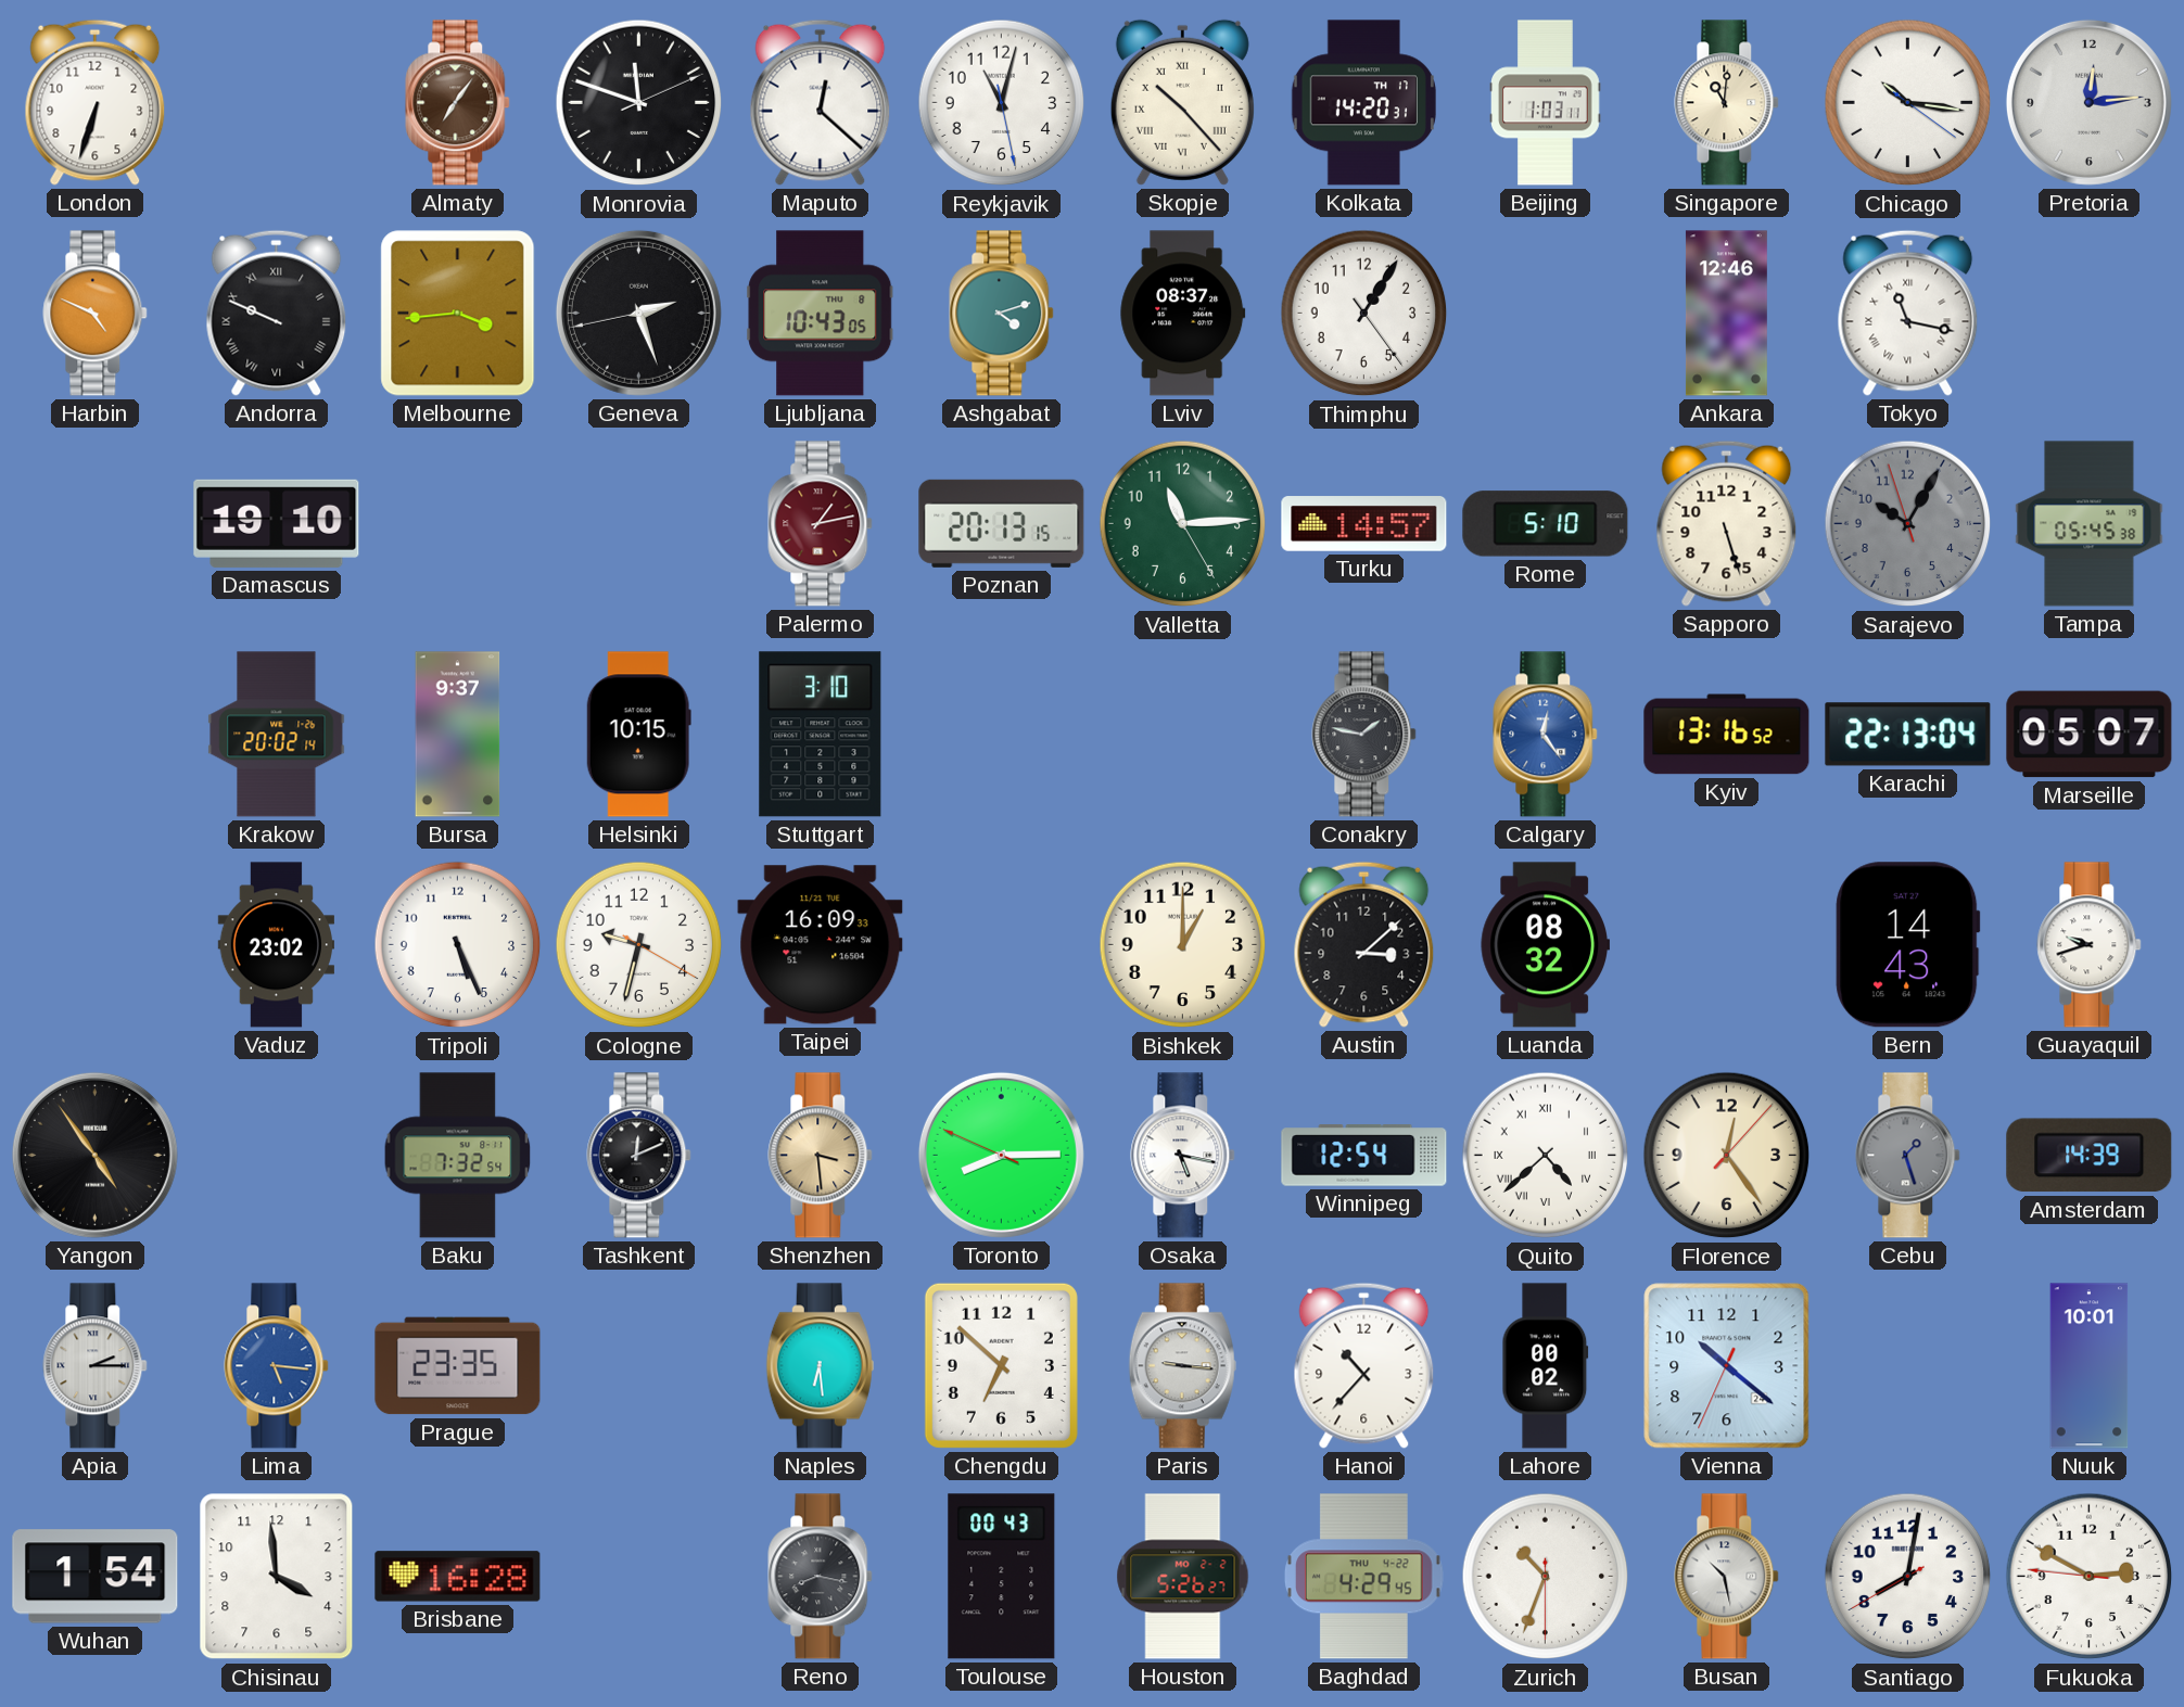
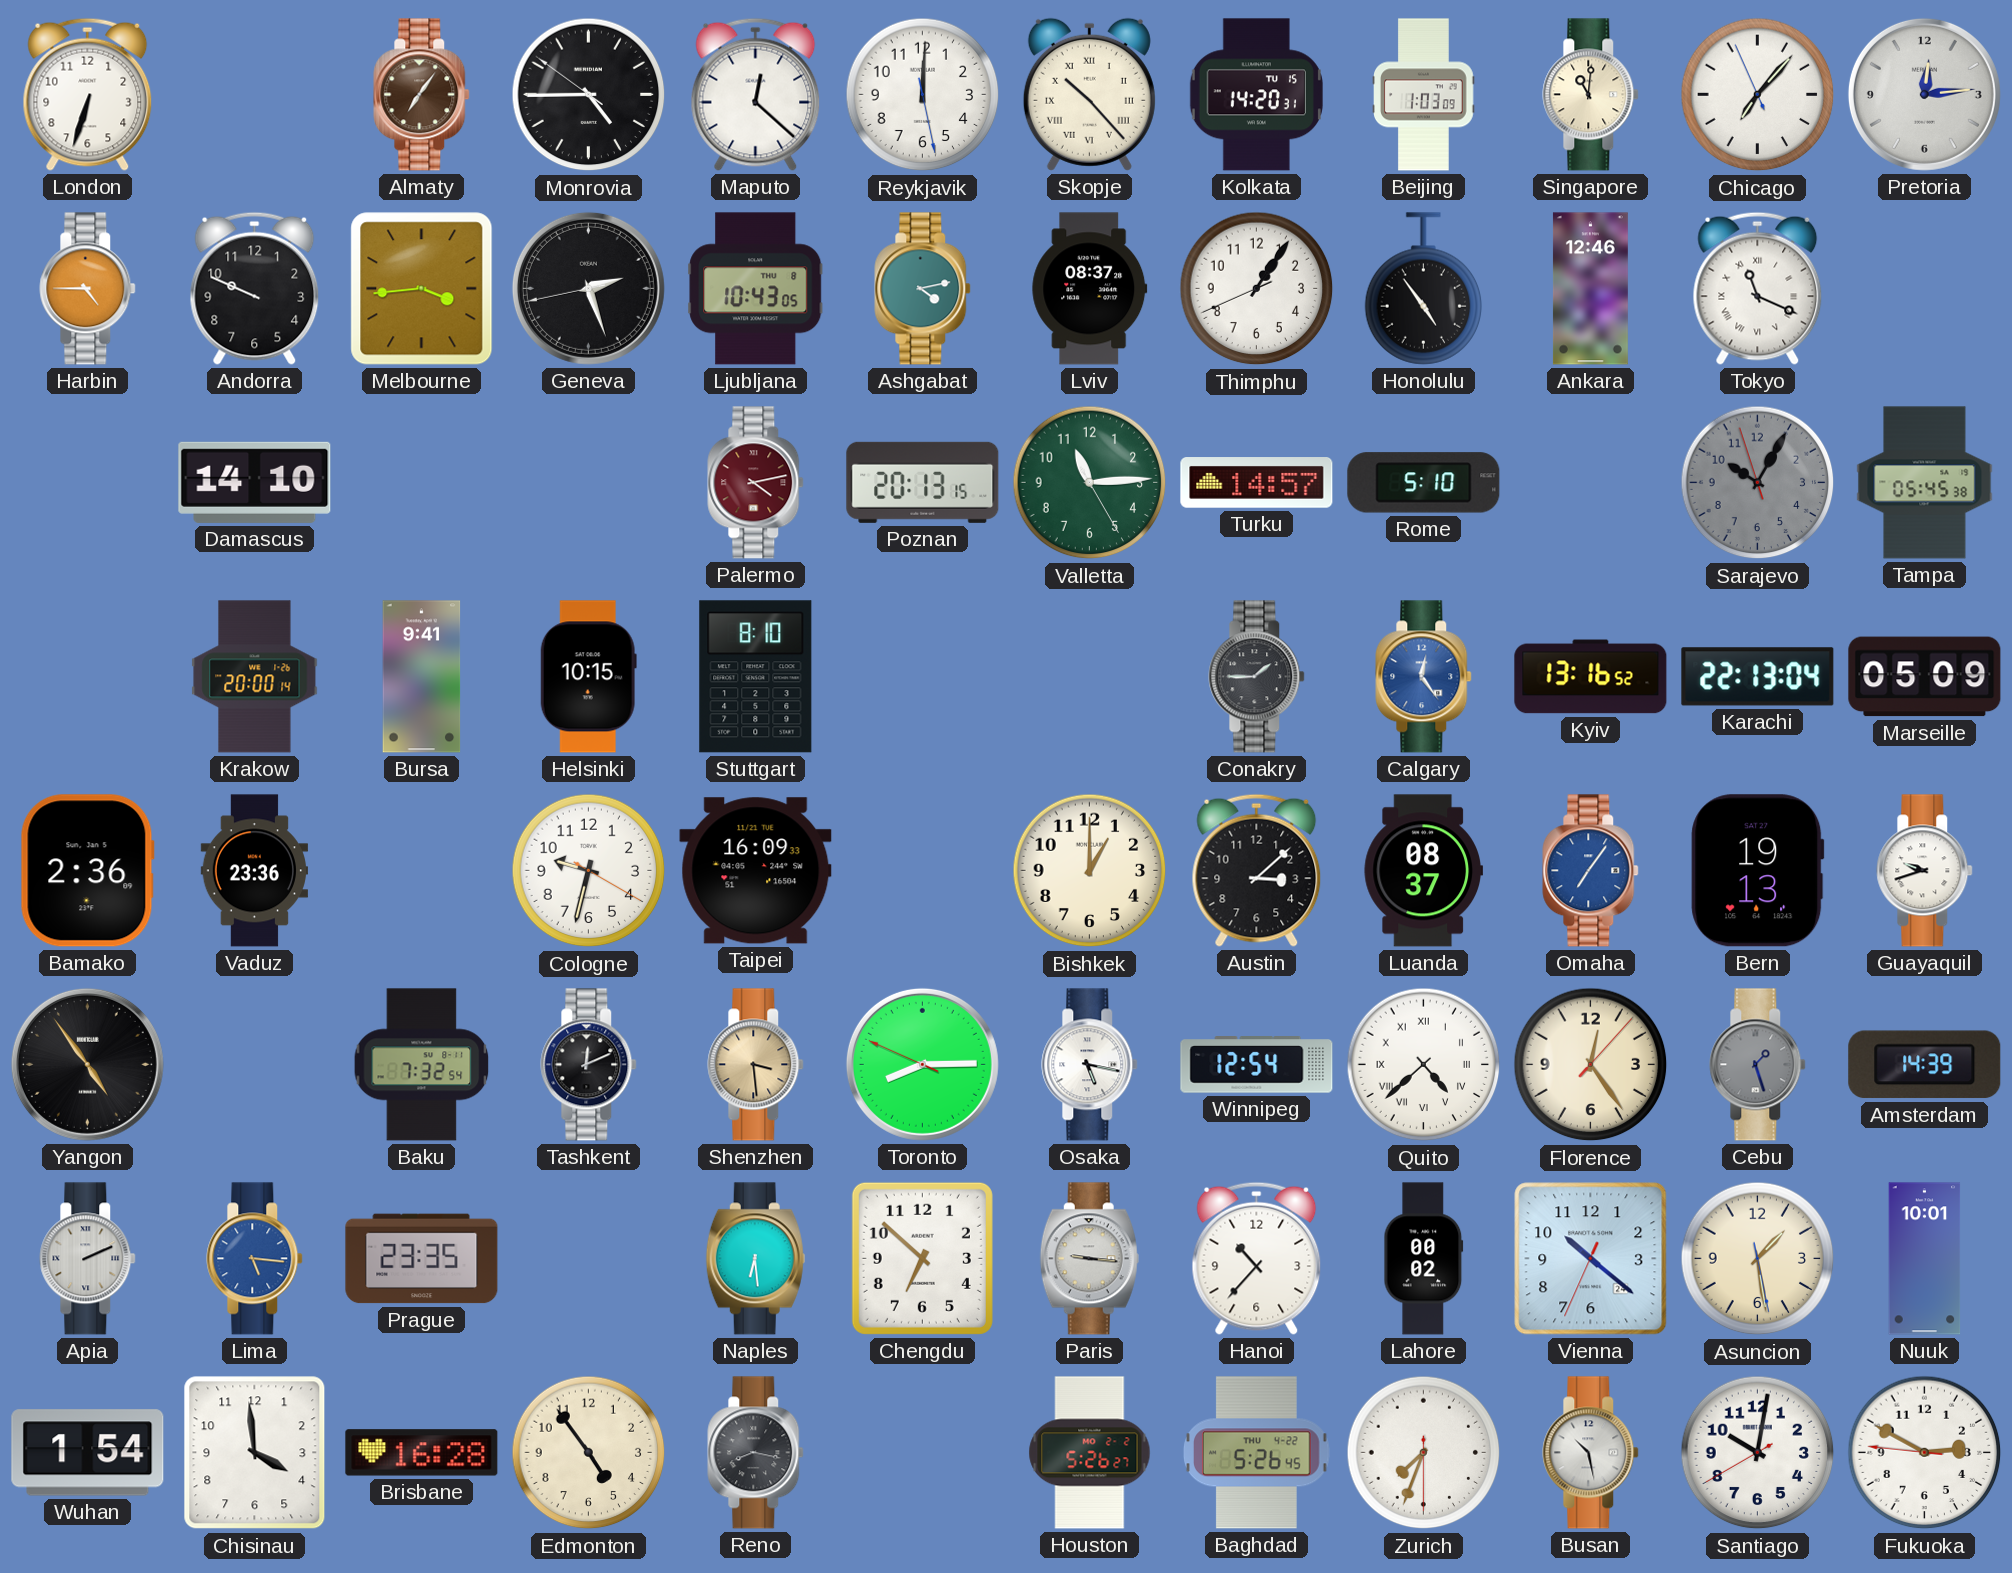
Monrovia: 11:48 -> 4:44
Reykjavik: 11:02 -> 12:00
Kolkata date: TH 17 -> TU 15
Beijing: 1:03:11 -> 1:03:09
Chicago: 10:16 -> 7:06
Harbin: 4:49 -> 4:45
Andorra numerals: Roman -> Arabic
Ashgabat: 4:12 -> 4:13
Thimphu: 1:05:24 -> 1:05:41
Honolulu: none -> 4:54
Tokyo: 11:17 -> 11:19
Damascus: 19:10 -> 14:10
Palermo: 1:13 -> 4:13
Sapporo: 5:27 -> none
Krakow: 20:02 -> 20:00
Bursa: 9:37 -> 9:41
Stuttgart: 3:10 -> 8:10
Conakry: 1:47 -> 1:45
Marseille: 05:07 -> 05:09
Bamako: none -> 2:36
Vaduz: 23:02 -> 23:36
Tripoli: 5:26 -> none
Luanda: 08:32 -> 08:37
Omaha: none -> 7:06
Bern: 14:43 -> 19:13
Apia: 2:15 -> 2:11
Asuncion: none -> 1:28
Edmonton: none -> 4:54
Toulouse: 00:43 -> none
Baghdad: 4:29 -> 5:26
Zurich: 10:33 -> 7:33
Santiago: 8:01 -> 10:01
